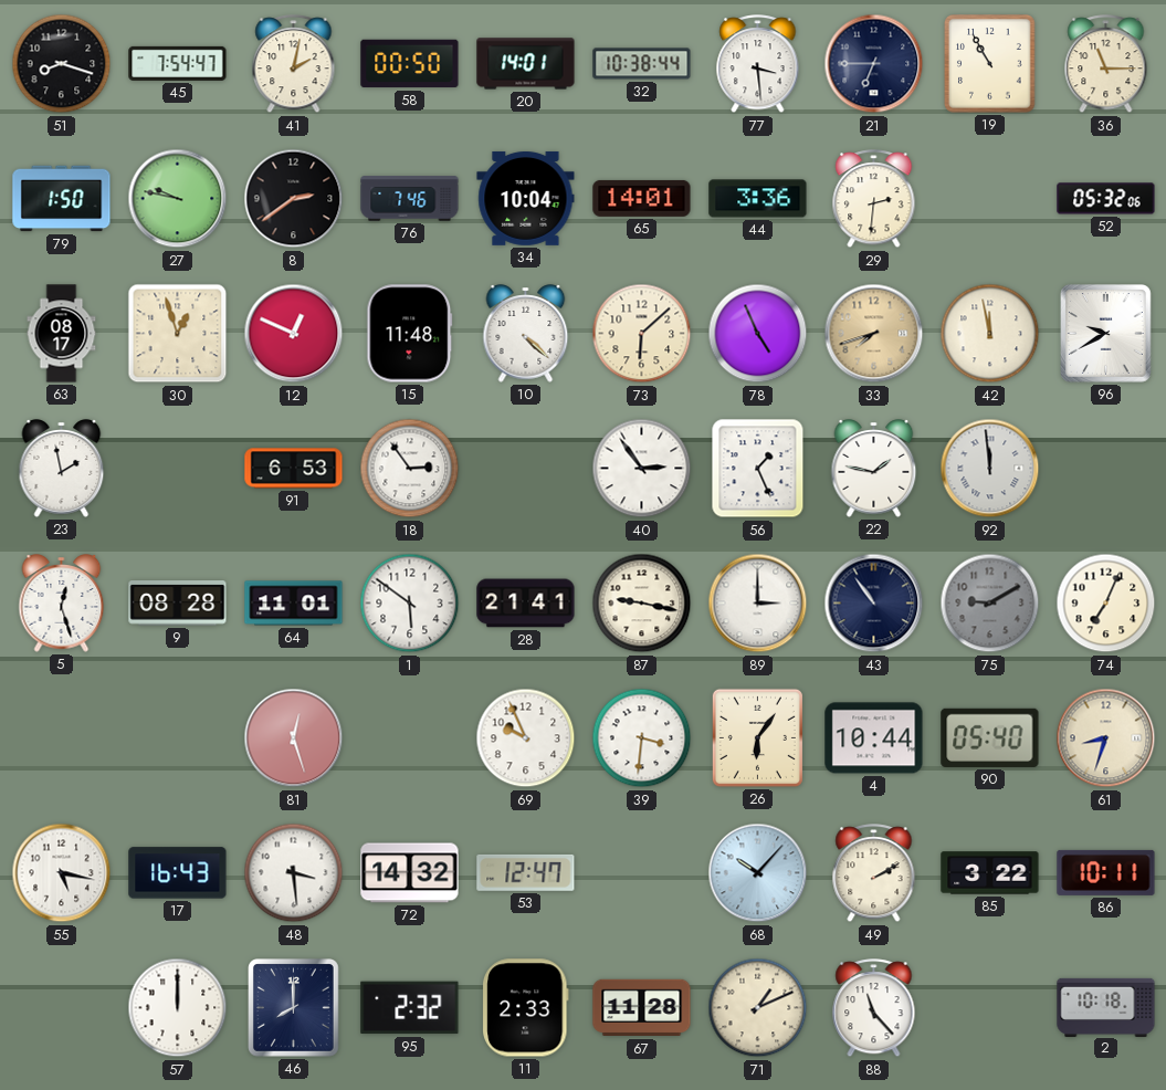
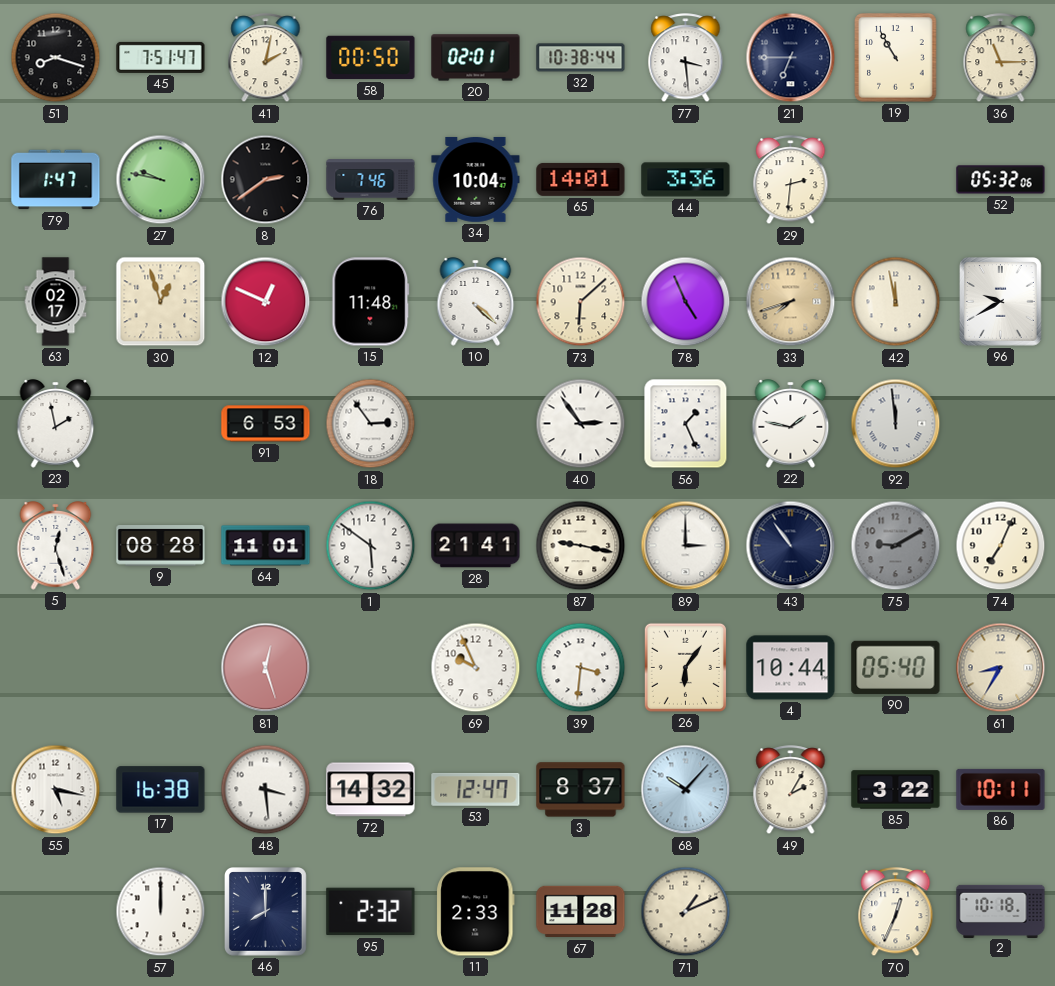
45: 7:54 -> 7:51
20: 14:01 -> 02:01
79: 1:50 -> 1:47
63: 08:17 -> 02:17
61: 8:33 -> 8:35
17: 16:43 -> 16:38
3: none -> 8:37
49: 2:10 -> 2:05
88: 11:23 -> none
70: none -> 12:34
